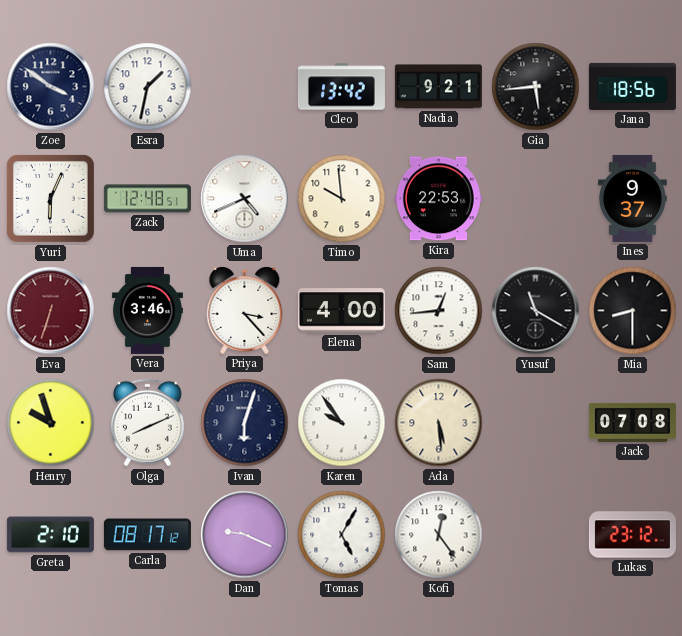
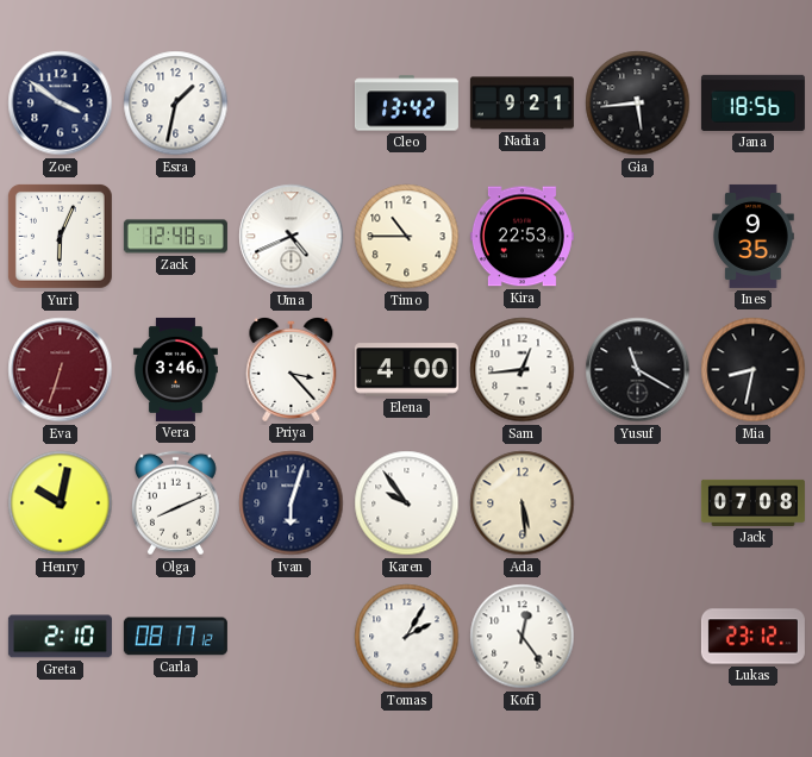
Timo: 9:59 -> 10:45
Ines: 9:37 -> 9:35
Mia: 8:30 -> 8:32
Henry: 9:57 -> 10:02
Dan: 9:19 -> none
Tomas: 5:05 -> 2:05
